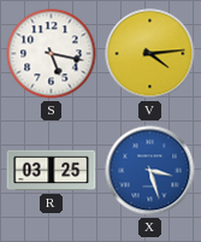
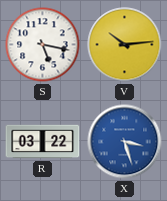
V: 4:14 -> 10:14
R: 03:25 -> 03:22
